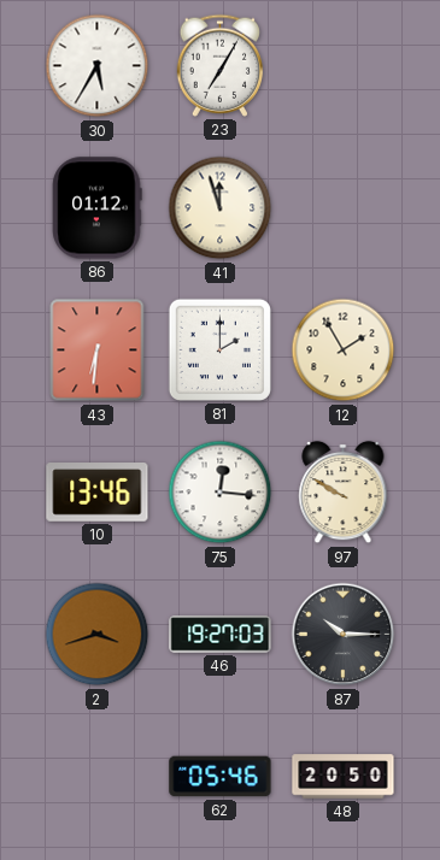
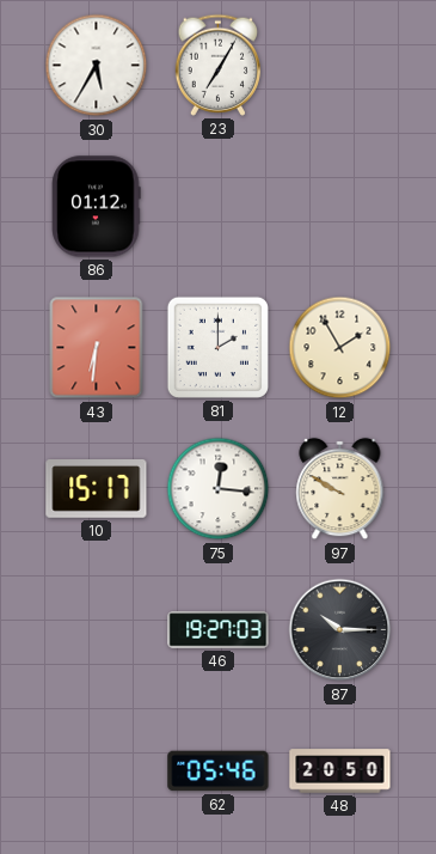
41: 11:57 -> none
10: 13:46 -> 15:17
2: 3:42 -> none
